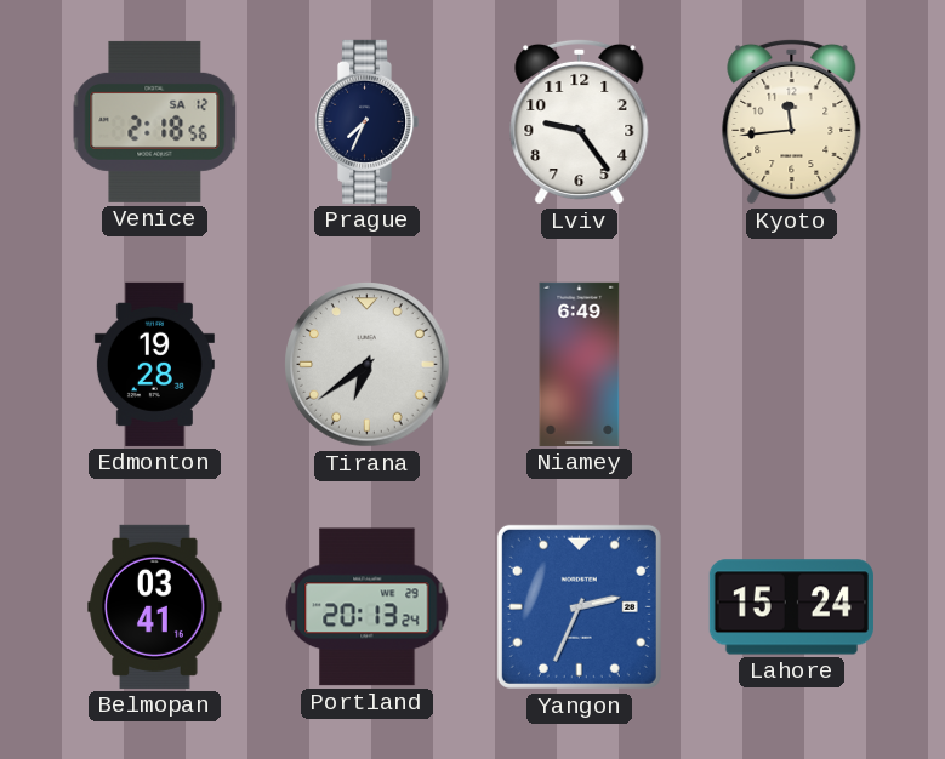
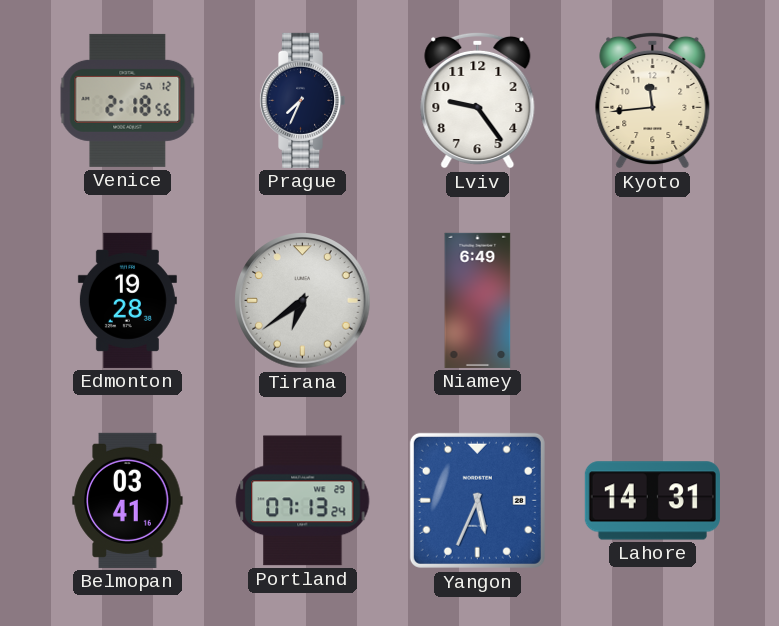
Portland: 20:13 -> 07:13
Yangon: 2:34 -> 5:34
Lahore: 15:24 -> 14:31
